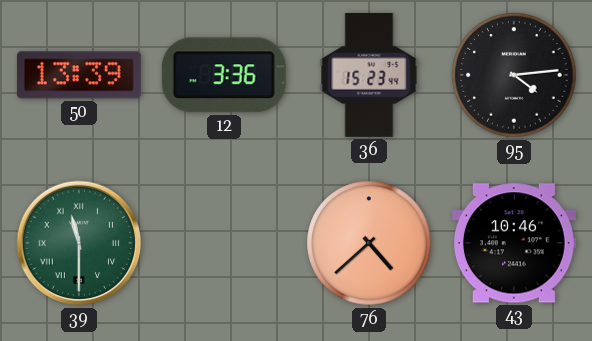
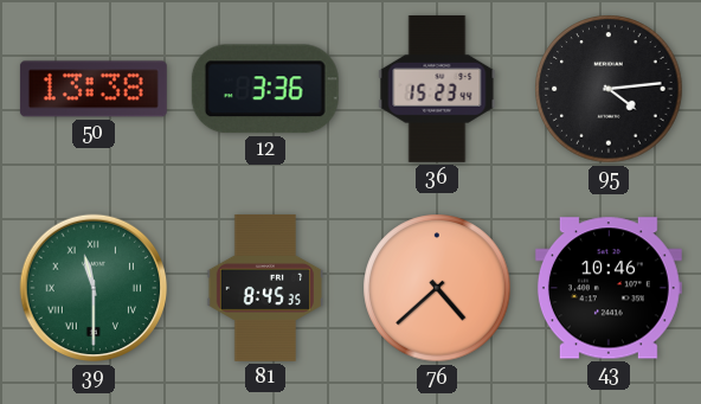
50: 13:39 -> 13:38
81: none -> 8:45
